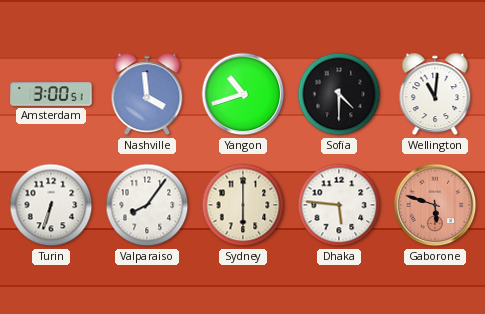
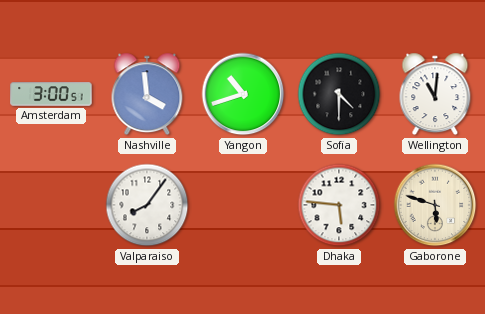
Turin: 6:33 -> none
Sydney: 6:00 -> none
Gaborone dial: salmon -> cream
